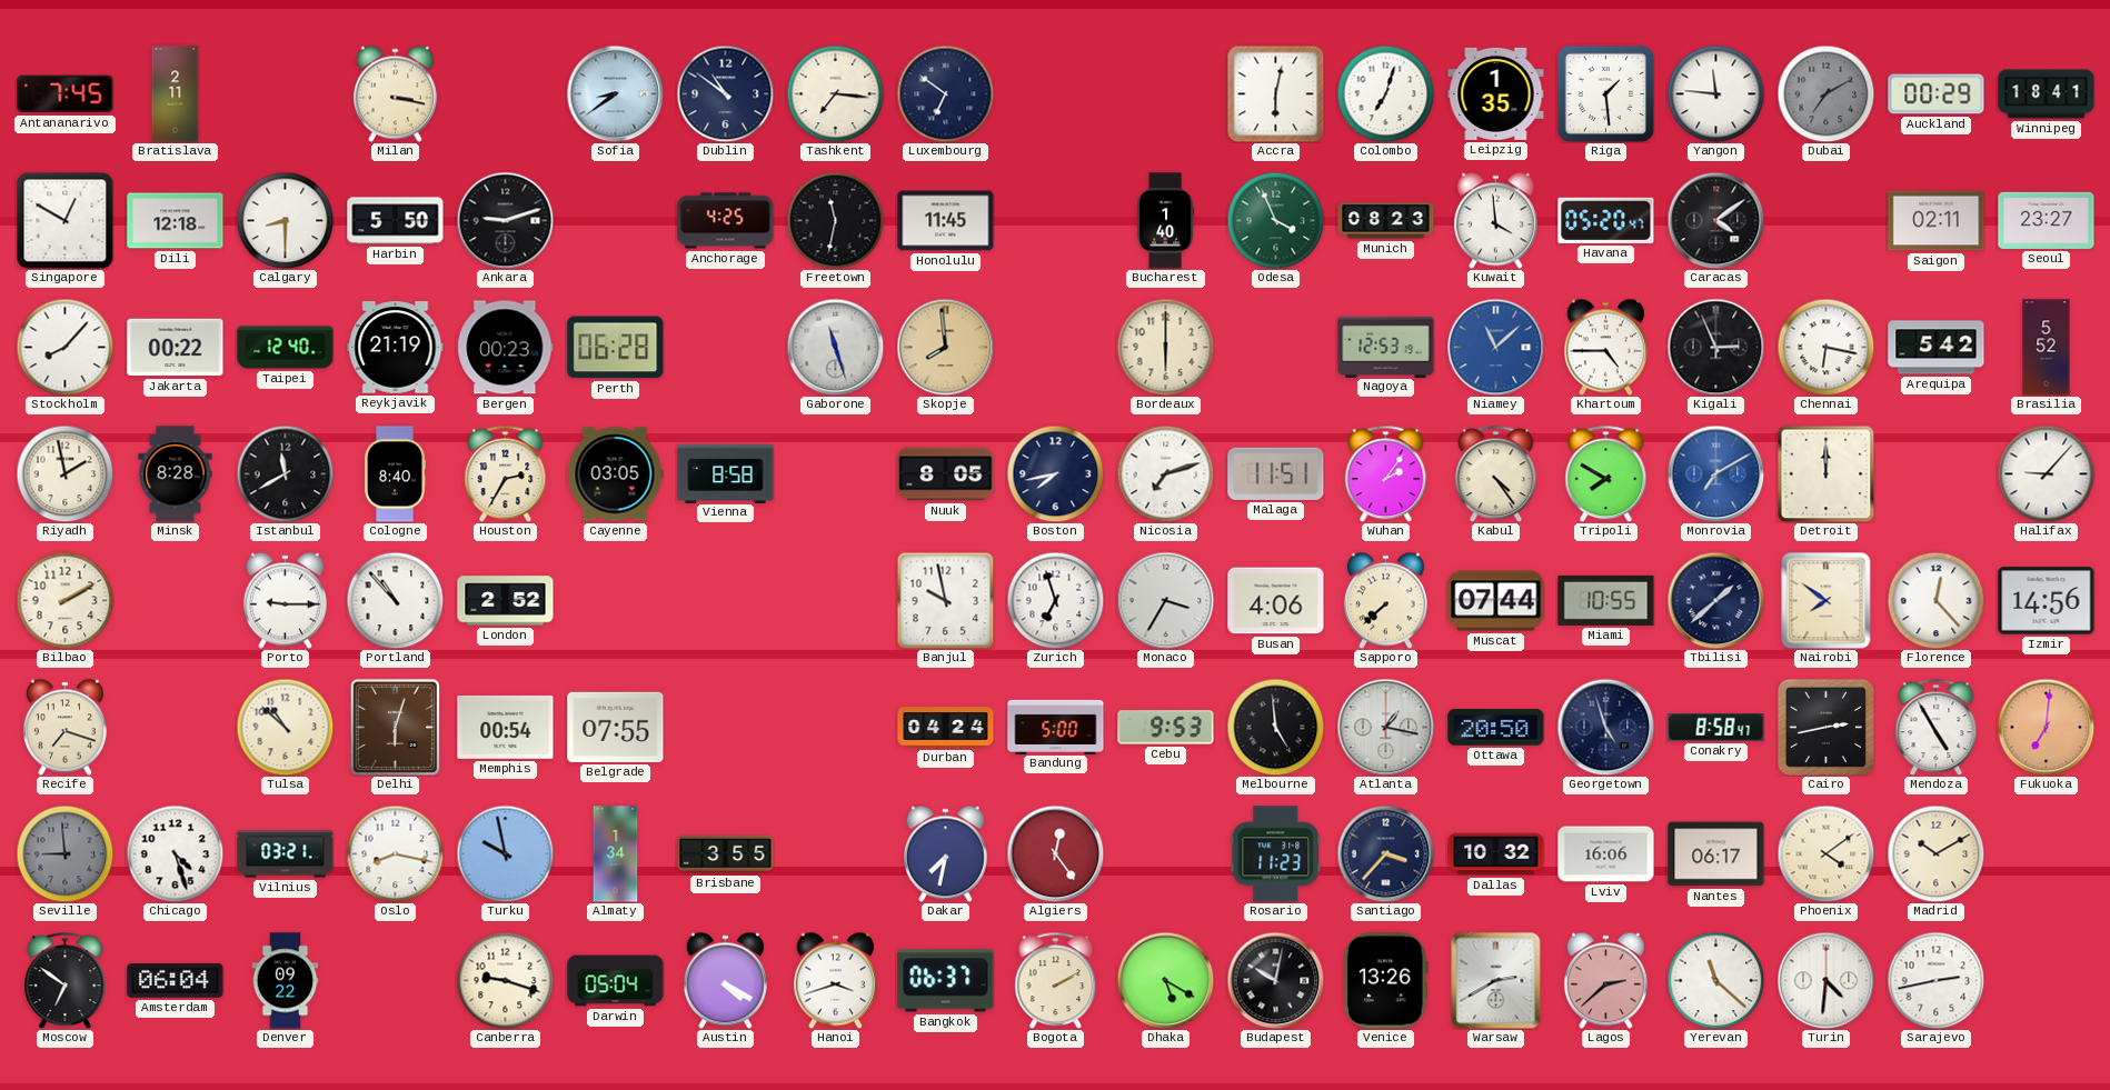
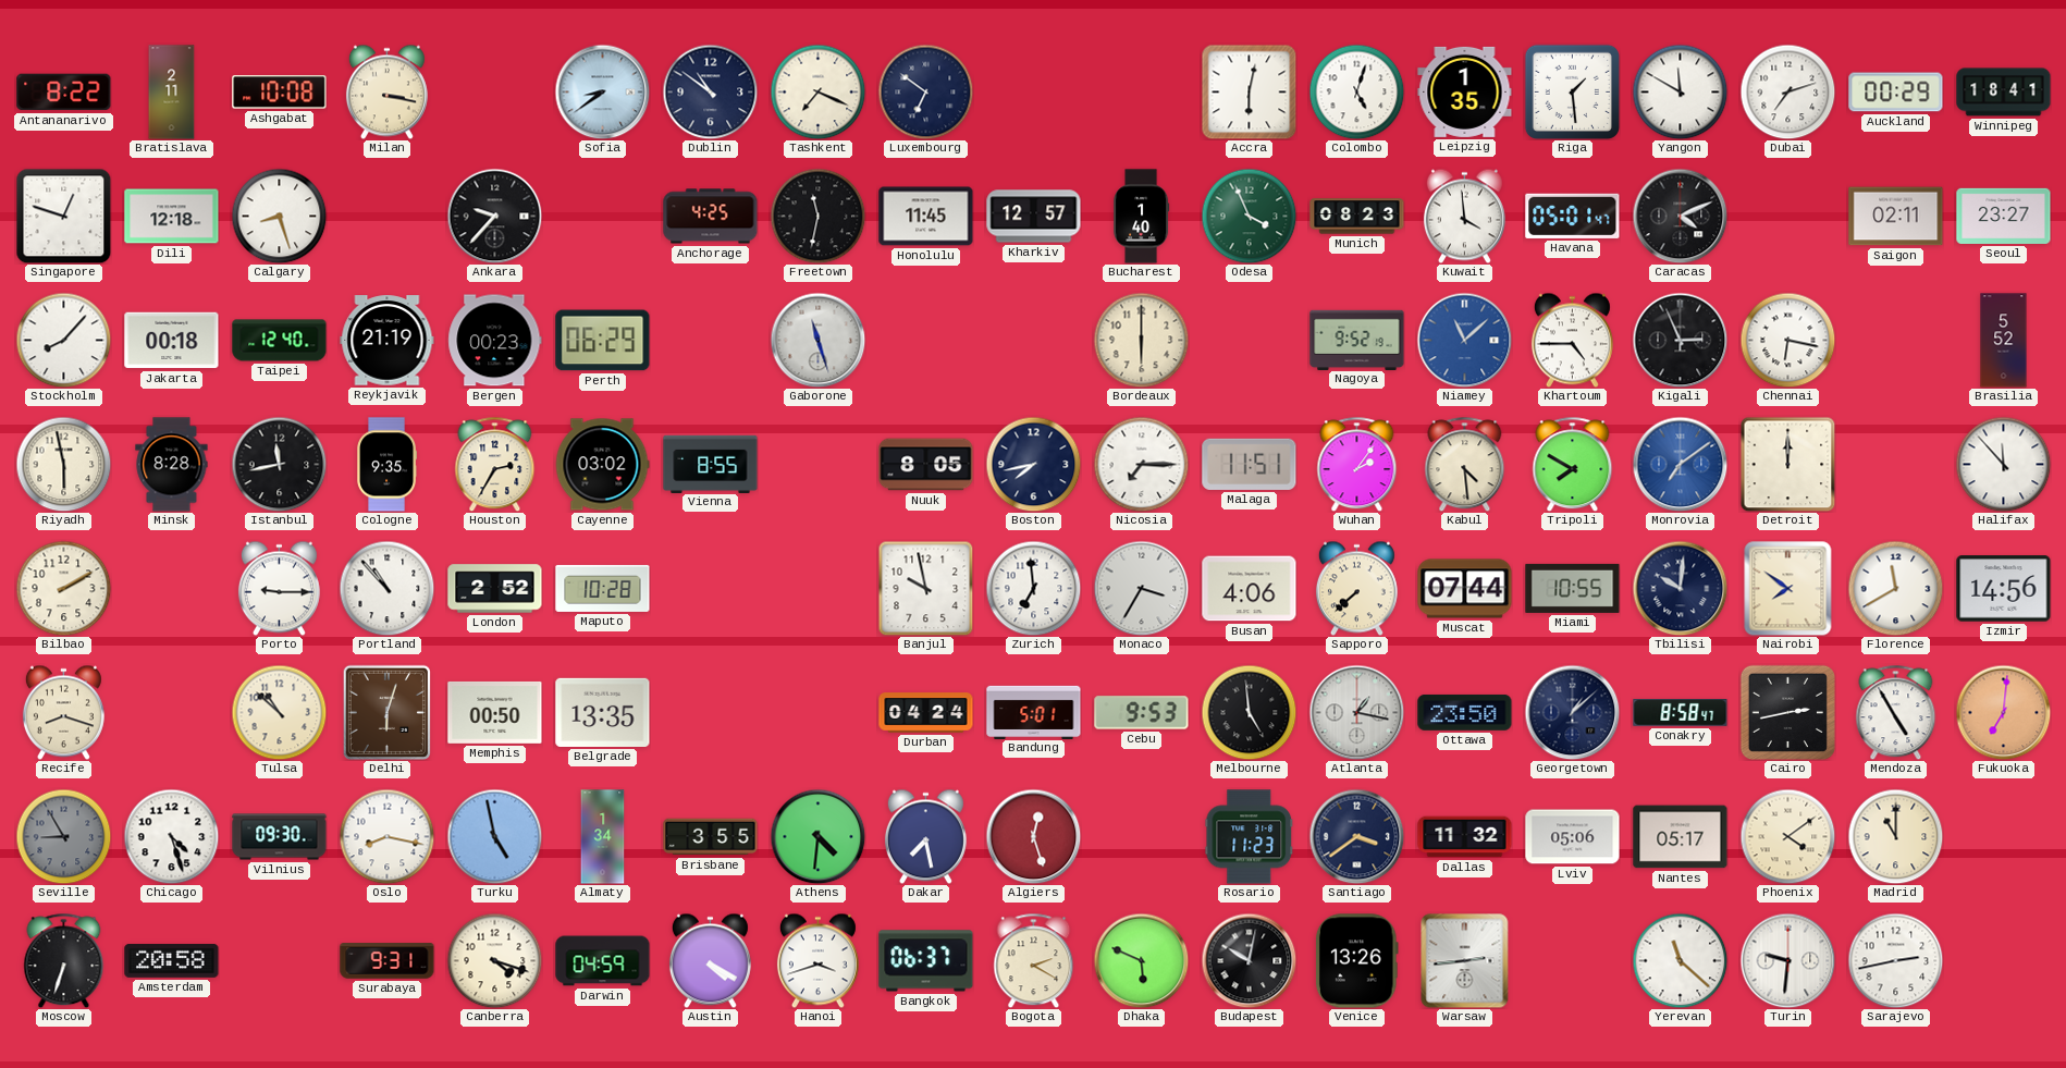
Antananarivo: 7:45 -> 8:22
Ashgabat: none -> 10:08
Tashkent: 7:16 -> 7:19
Colombo: 7:03 -> 5:03
Yangon: 11:46 -> 11:50
Dubai: 7:10 -> 7:12
Dubai dial: grey -> white
Singapore: 12:50 -> 12:48
Calgary: 8:30 -> 8:27
Harbin: 5:50 -> none
Ankara: 9:12 -> 9:37
Kharkiv: none -> 12:57
Havana: 05:20 -> 05:01
Caracas: 4:09 -> 4:11
Jakarta: 00:22 -> 00:18
Perth: 06:28 -> 06:29
Skopje: 7:59 -> none
Nagoya: 12:53 -> 9:52
Arequipa: 5:42 -> none
Riyadh: 1:58 -> 5:58
Istanbul: 11:40 -> 11:43
Cologne: 8:40 -> 9:35
Cayenne: 03:05 -> 03:02
Vienna: 8:58 -> 8:55
Nicosia: 7:12 -> 7:15
Kabul: 4:24 -> 4:29
Monrovia: 7:10 -> 7:09
Halifax: 9:07 -> 11:53
Maputo: none -> 10:28
Zurich: 6:57 -> 6:59
Tbilisi: 1:38 -> 10:01
Florence: 12:23 -> 11:40
Recife: 7:18 -> 8:18
Memphis: 00:54 -> 00:50
Belgrade: 07:55 -> 13:35
Bandung: 5:00 -> 5:01
Ottawa: 20:50 -> 23:50
Georgetown: 4:57 -> 1:08
Seville: 8:59 -> 8:55
Vilnius: 03:21 -> 09:30
Turku: 9:58 -> 4:58
Athens: none -> 4:31
Dakar: 7:32 -> 7:28
Algiers: 12:24 -> 12:27
Santiago: 3:37 -> 3:39
Dallas: 10:32 -> 11:32
Lviv: 16:06 -> 05:06
Nantes: 06:17 -> 05:17
Madrid: 10:10 -> 11:00
Moscow: 6:51 -> 6:33
Amsterdam: 06:04 -> 20:58
Denver: 09:22 -> none
Surabaya: none -> 9:31
Canberra: 9:18 -> 4:18
Darwin: 05:04 -> 04:59
Bogota: 2:10 -> 2:20
Dhaka: 5:20 -> 5:49
Warsaw: 2:40 -> 2:44
Lagos: 2:38 -> none
Turin: 4:31 -> 9:31
